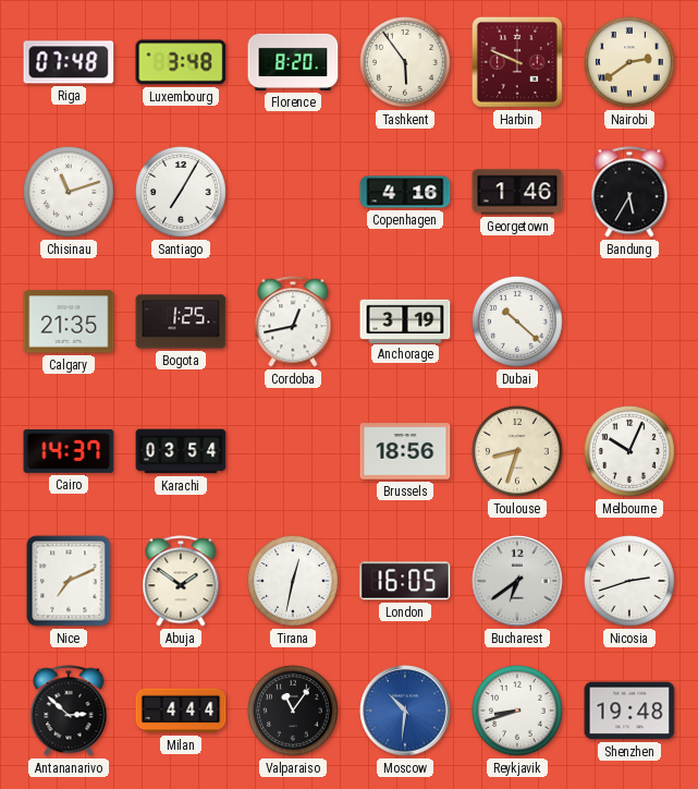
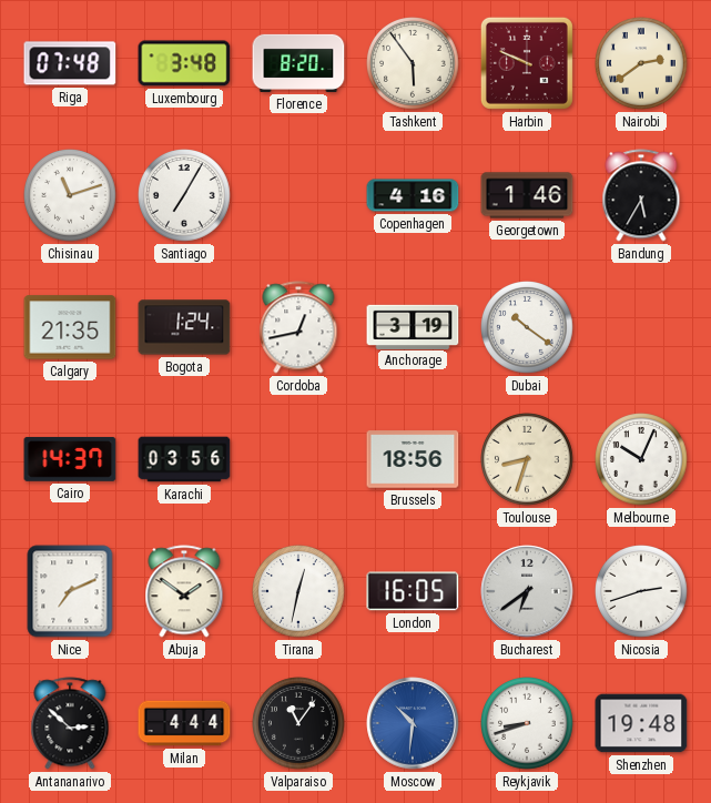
Bogota: 1:25 -> 1:24
Dubai: 10:22 -> 10:21
Karachi: 03:54 -> 03:56
